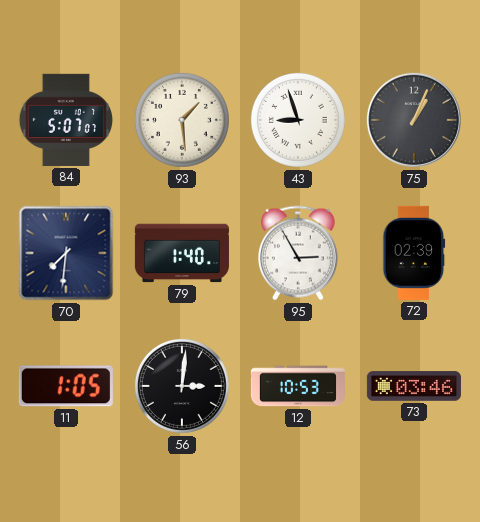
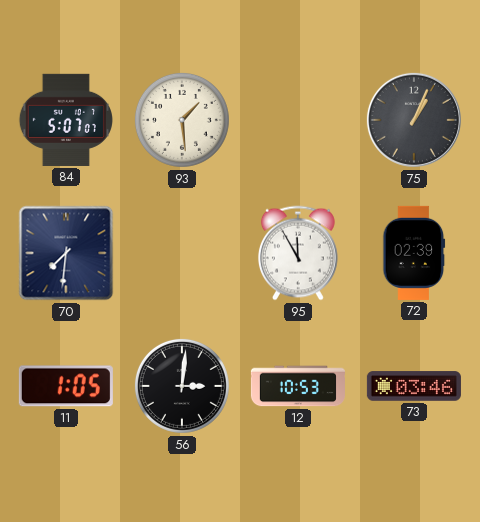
43: 8:57 -> none
79: 1:40 -> none
95: 2:55 -> 11:55
